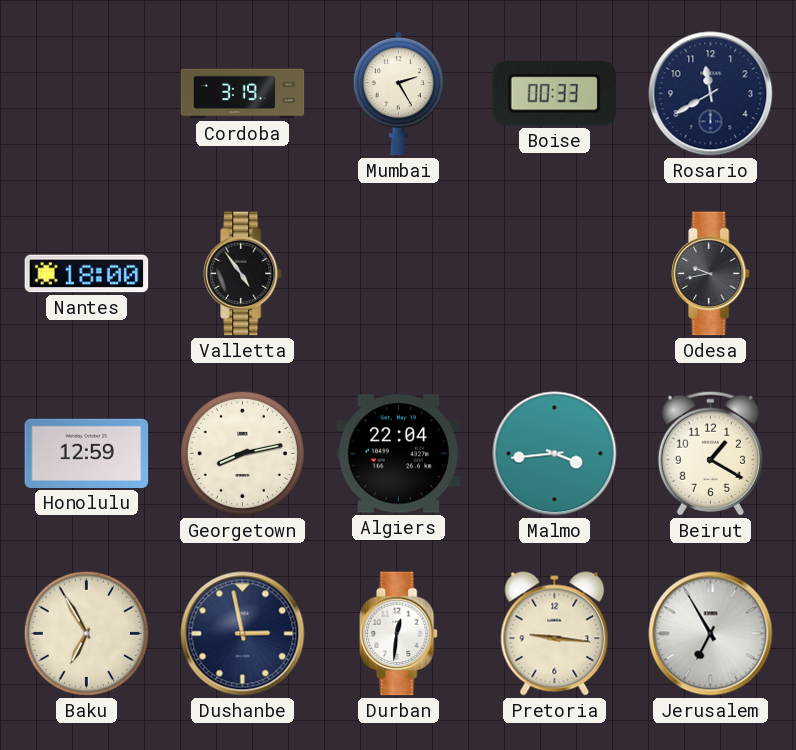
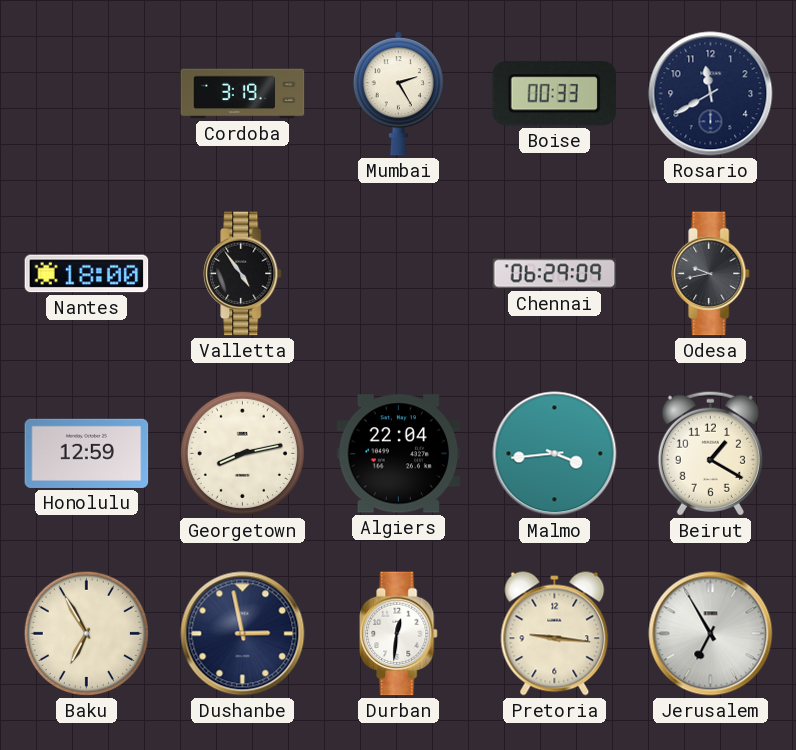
Chennai: none -> 06:29
